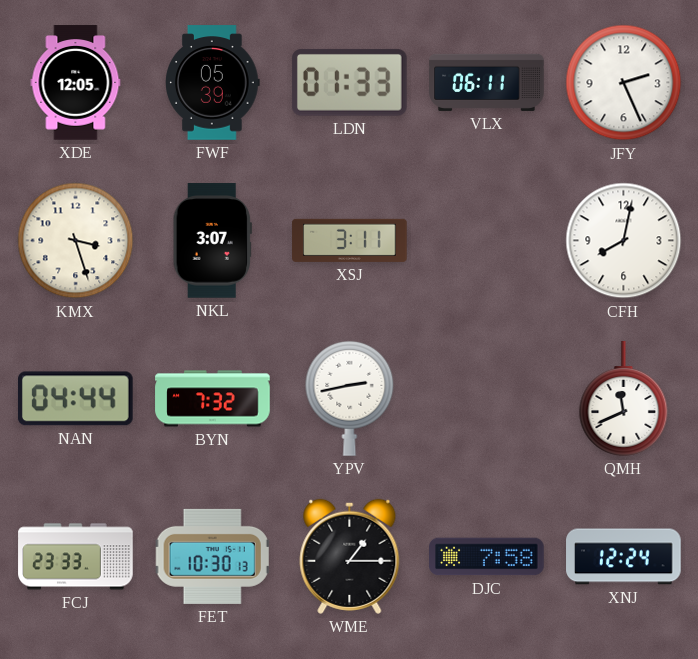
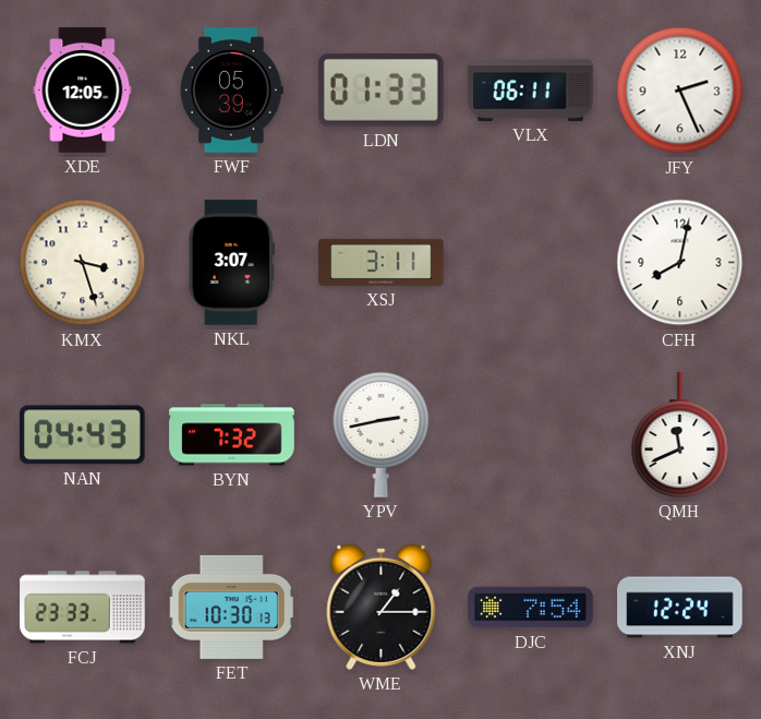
NAN: 04:44 -> 04:43
DJC: 7:58 -> 7:54
